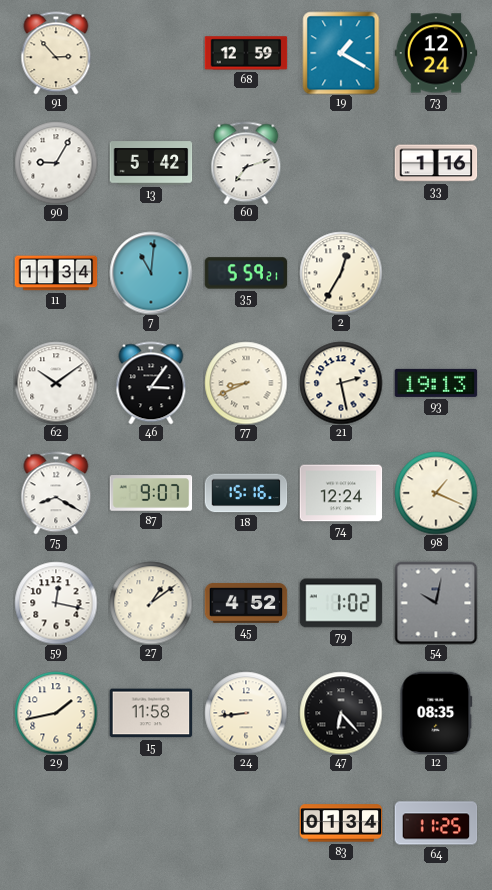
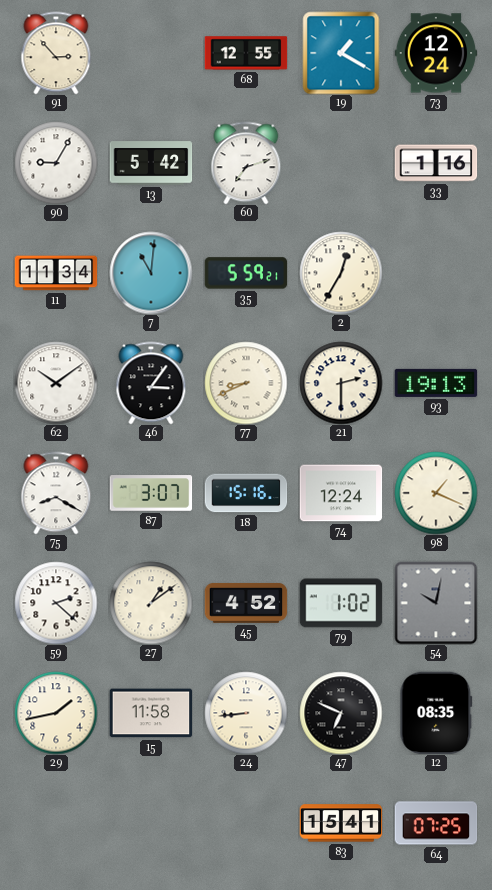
68: 12:59 -> 12:55
21: 2:28 -> 2:30
87: 9:07 -> 3:07
59: 12:17 -> 2:22
47: 6:23 -> 6:49
83: 01:34 -> 15:41
64: 11:25 -> 07:25
